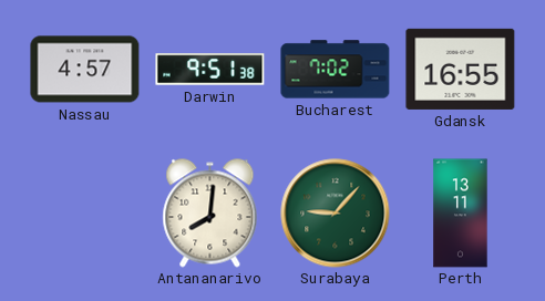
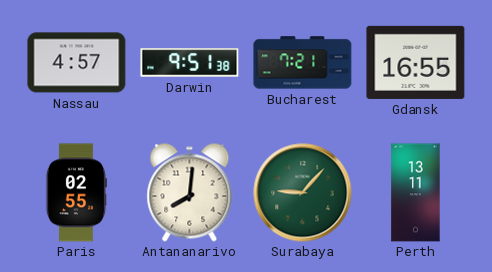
Bucharest: 7:02 -> 7:21
Paris: none -> 02:55
